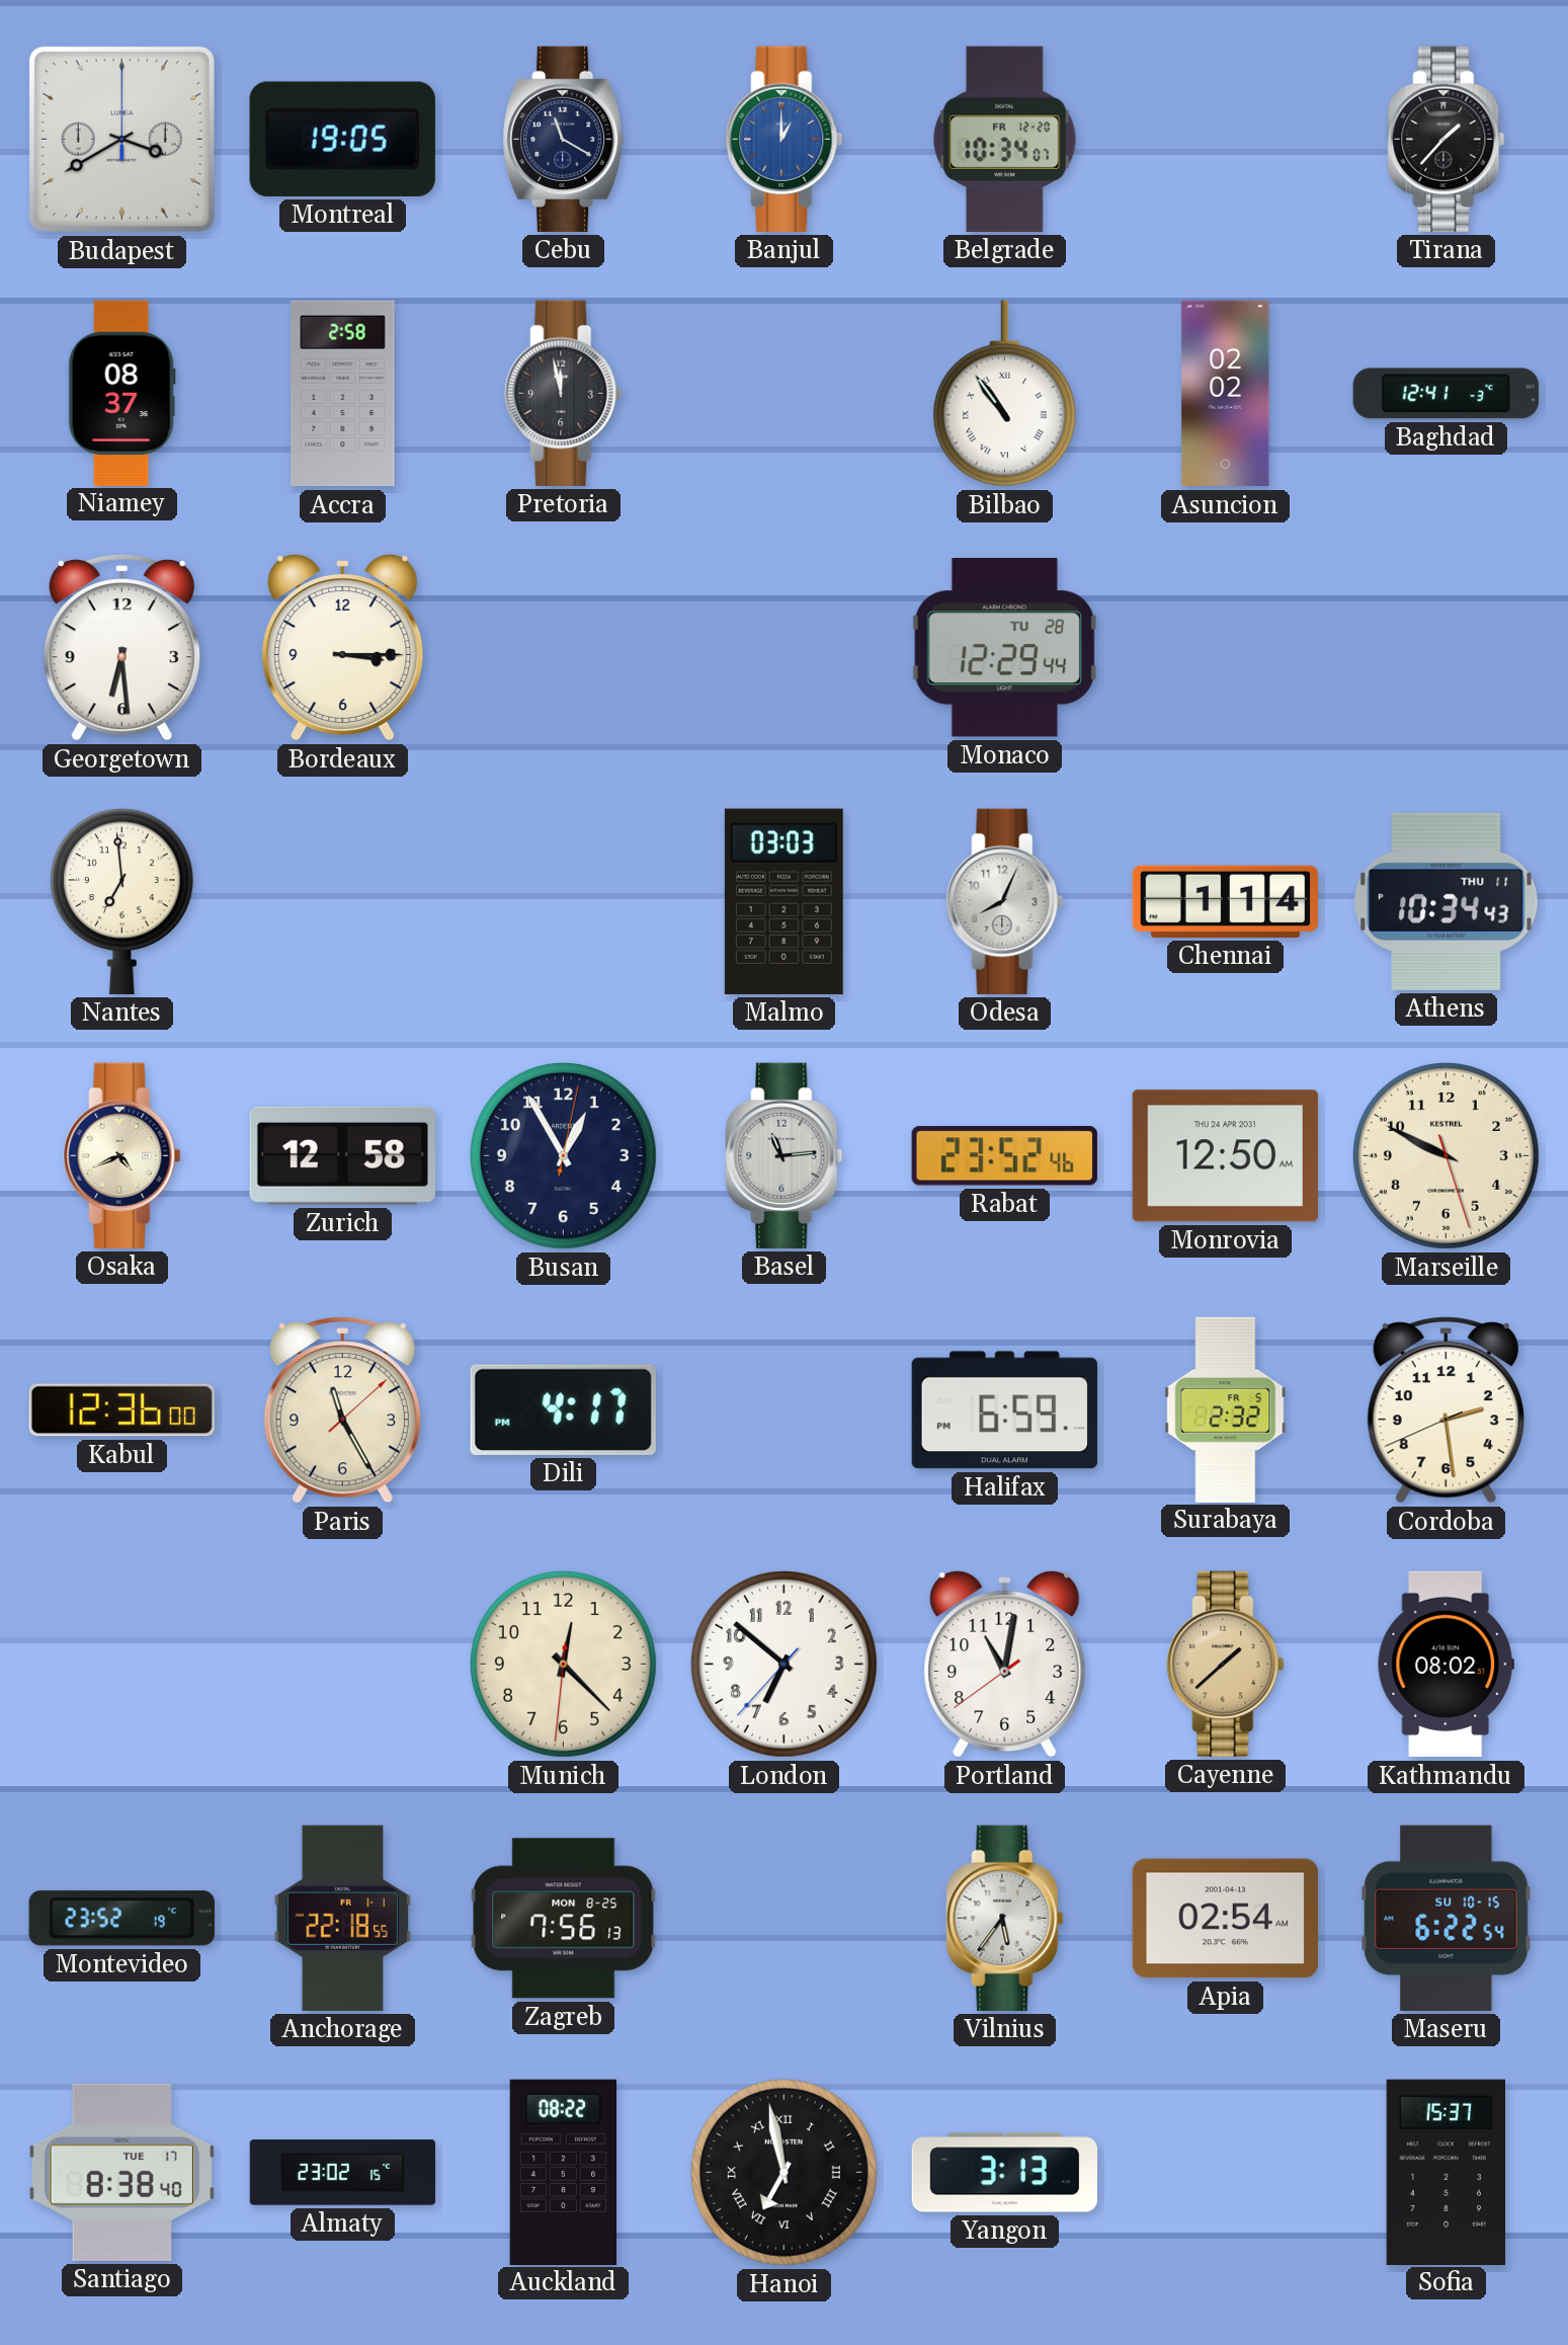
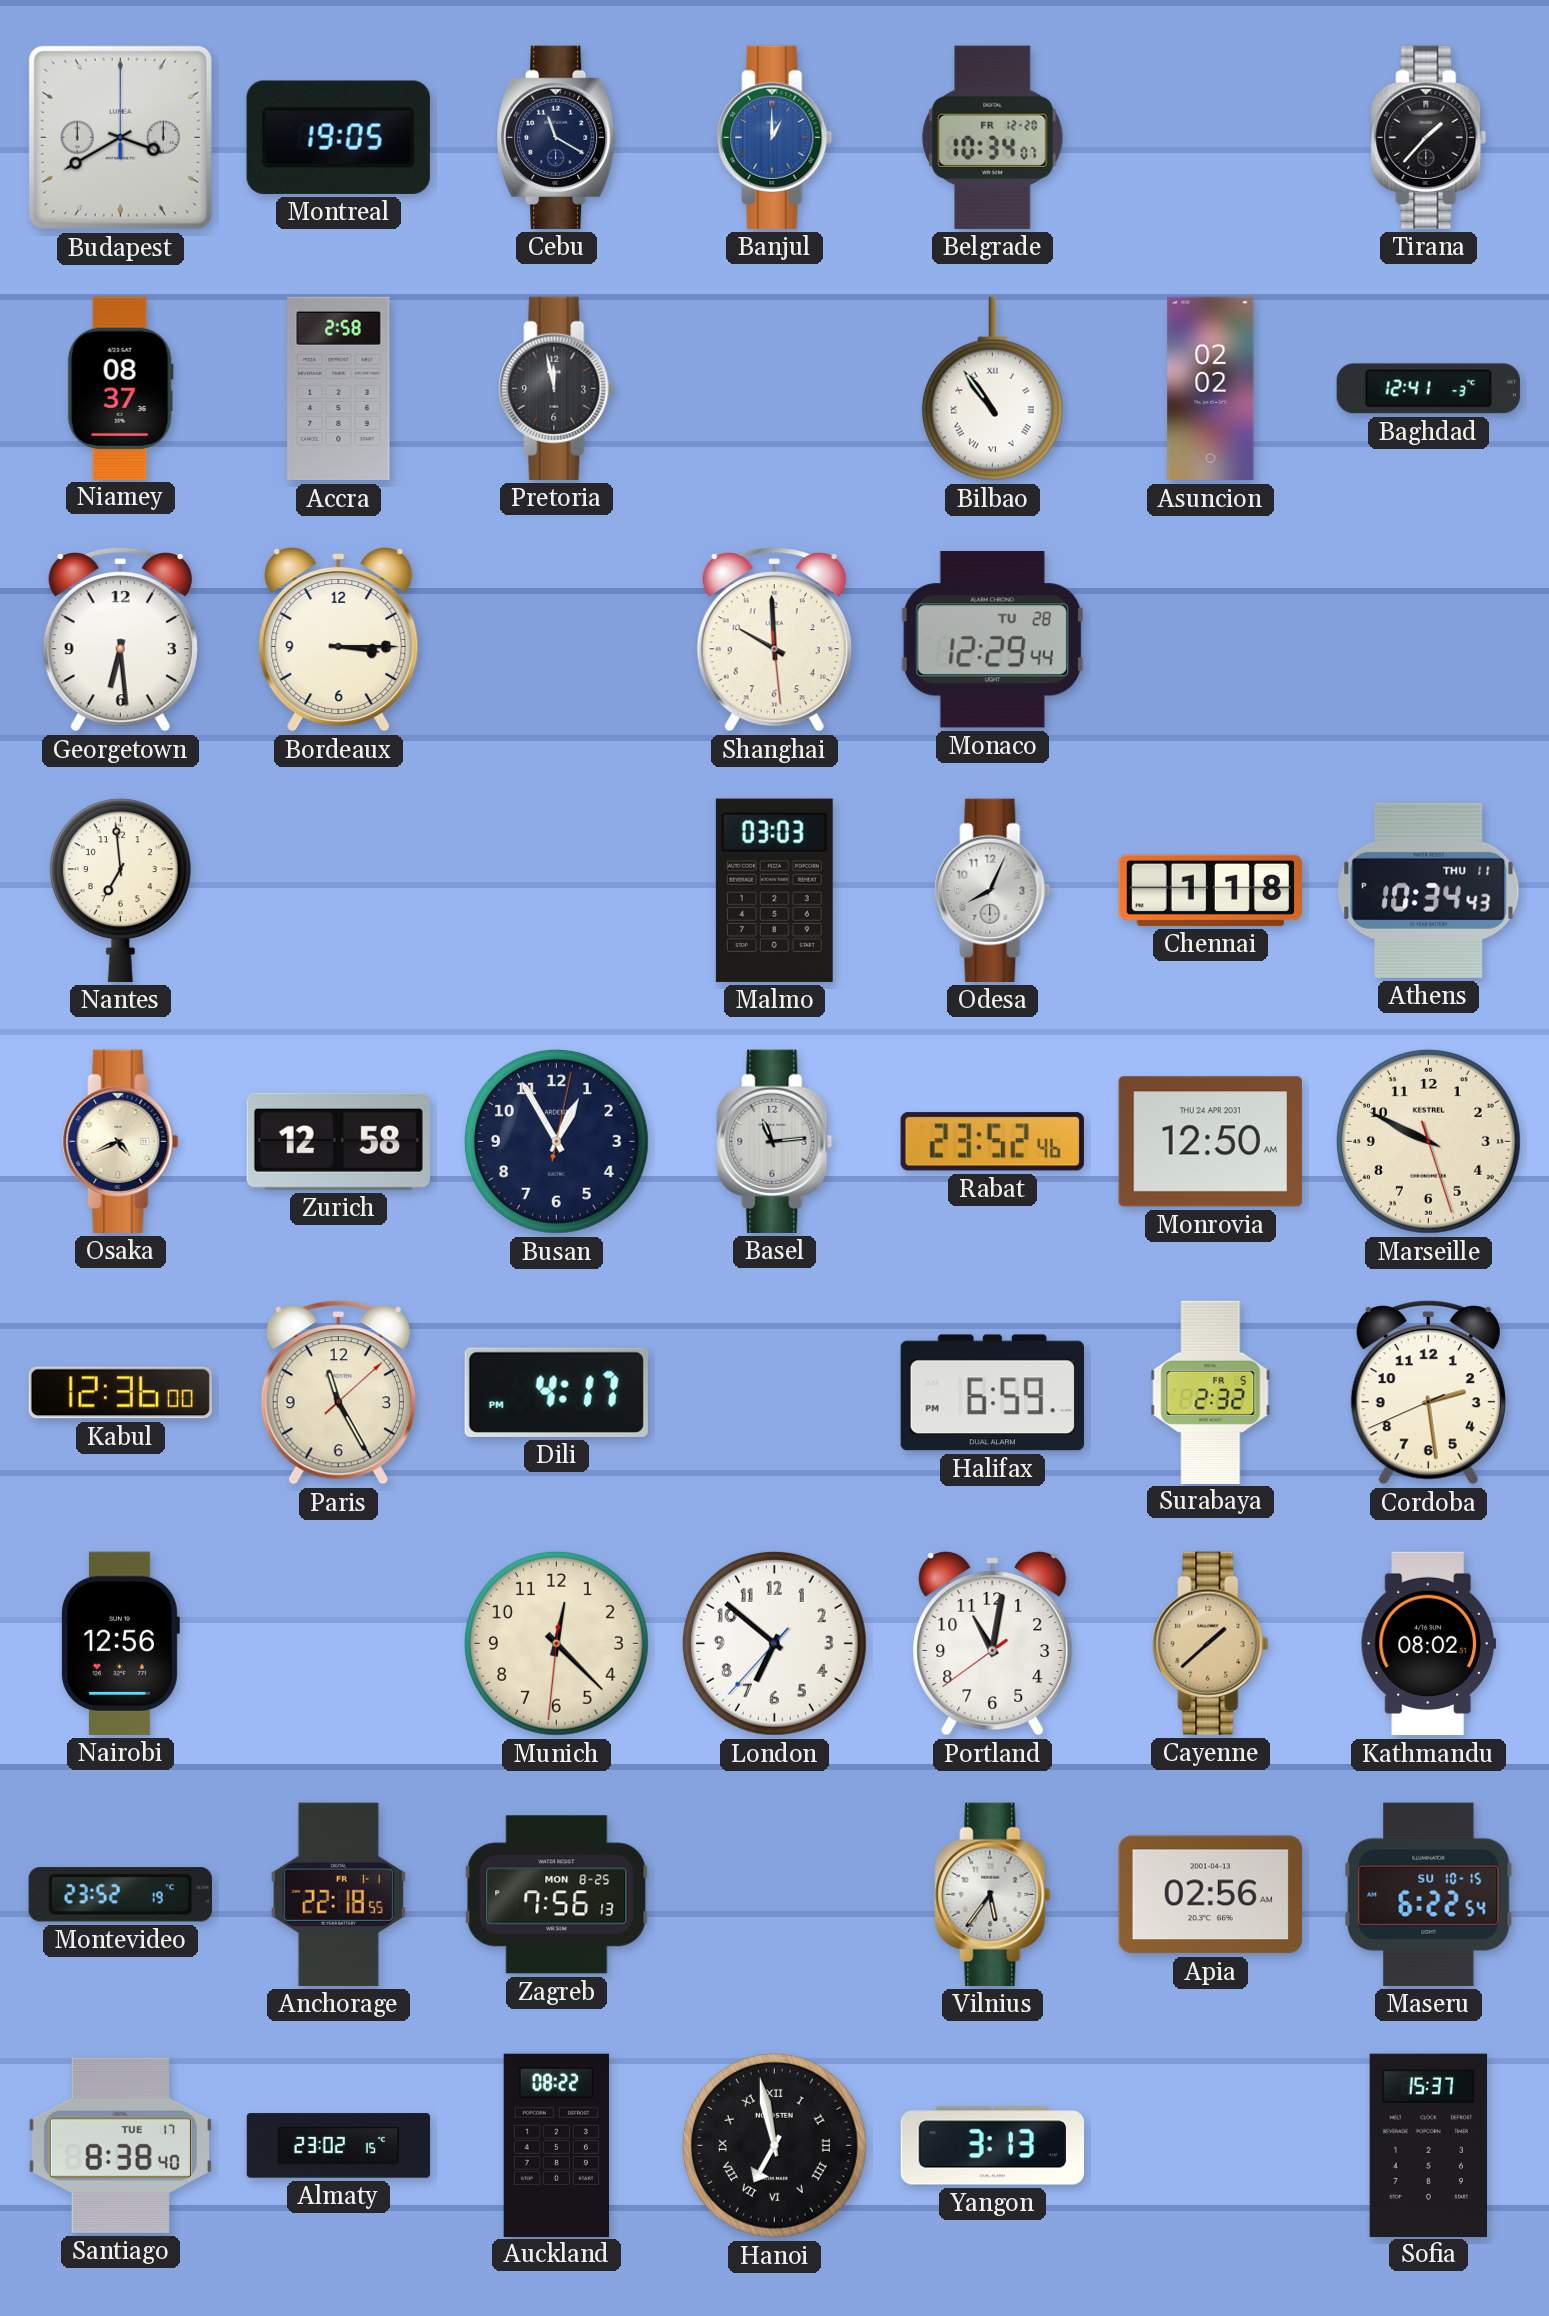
Shanghai: none -> 9:59
Chennai: 1:14 -> 1:18
Nairobi: none -> 12:56
Apia: 02:54 -> 02:56
